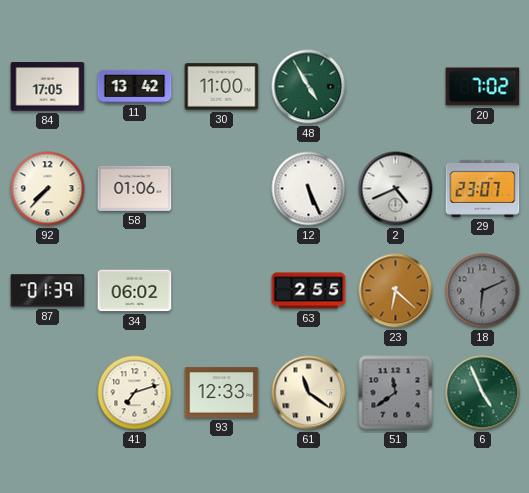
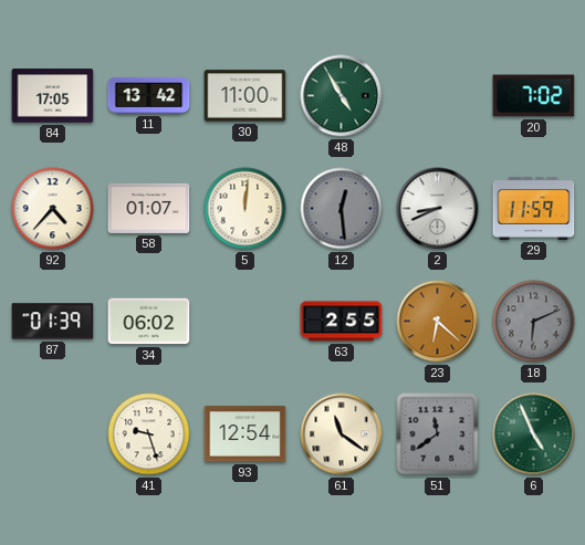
92: 7:37 -> 4:37
58: 01:06 -> 01:07
5: none -> 12:01
12: 5:26 -> 12:29
12 dial: white -> grey
2: 4:41 -> 8:41
29: 23:07 -> 11:59
41: 7:12 -> 9:27
93: 12:33 -> 12:54
